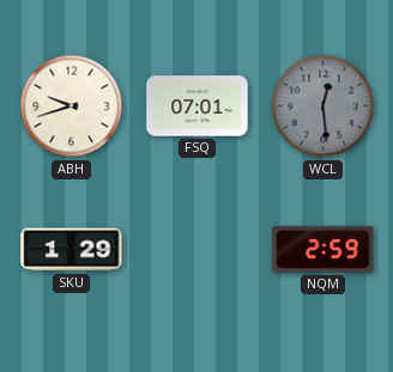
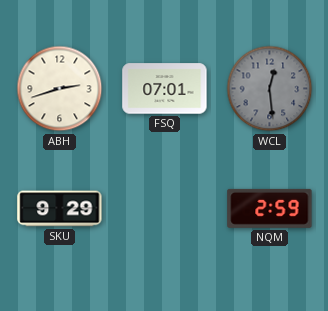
ABH: 9:42 -> 2:42
SKU: 1:29 -> 9:29
